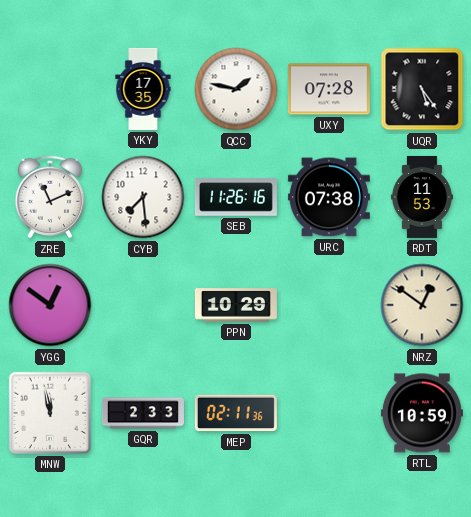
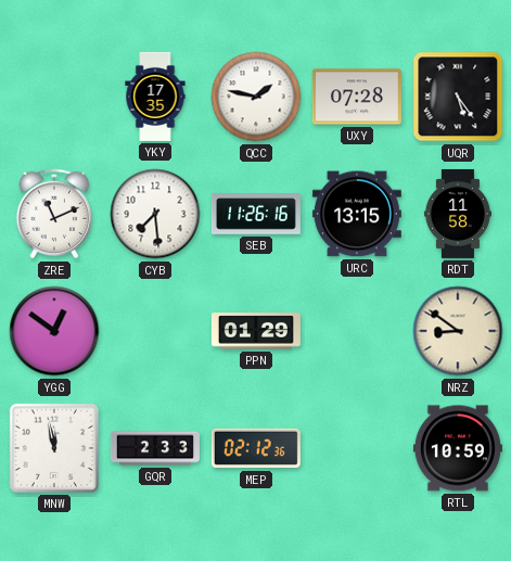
URC: 07:38 -> 13:15
RDT: 11:53 -> 11:58
PPN: 10:29 -> 01:29
NRZ: 12:51 -> 8:51
MEP: 02:11 -> 02:12
